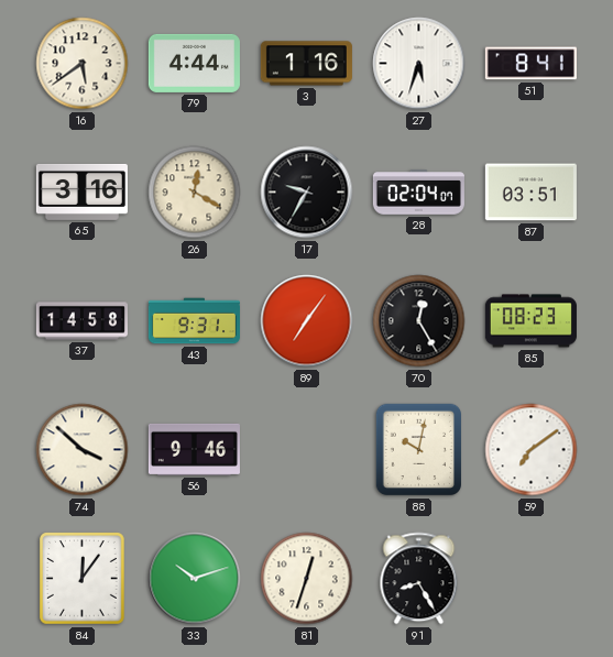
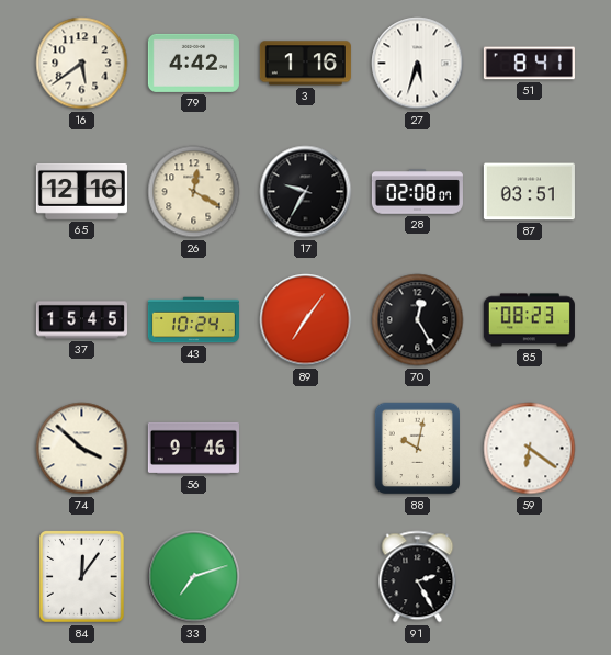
79: 4:44 -> 4:42
65: 3:16 -> 12:16
28: 02:04 -> 02:08
37: 14:58 -> 15:45
43: 9:31 -> 10:24
59: 7:09 -> 6:21
33: 10:12 -> 7:12
81: 12:33 -> none
91: 8:25 -> 2:25
